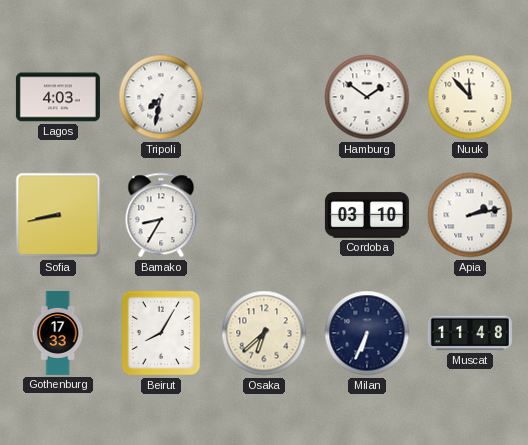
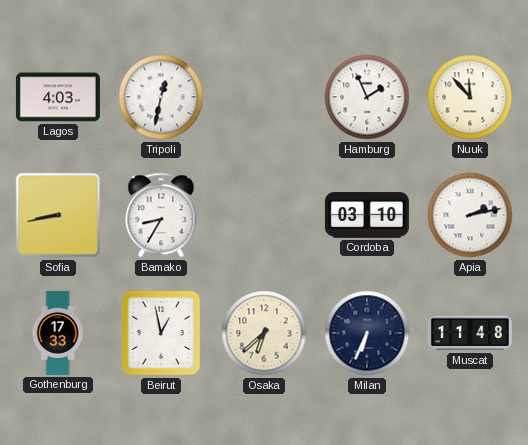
Tripoli: 7:32 -> 12:32
Hamburg: 1:51 -> 1:56
Beirut: 8:05 -> 12:58
